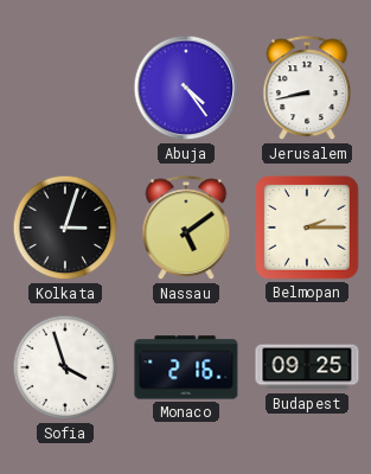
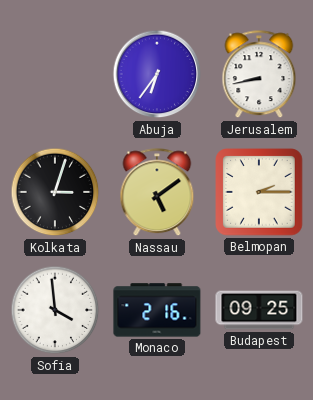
Abuja: 4:24 -> 6:36
Sofia: 3:57 -> 3:59
